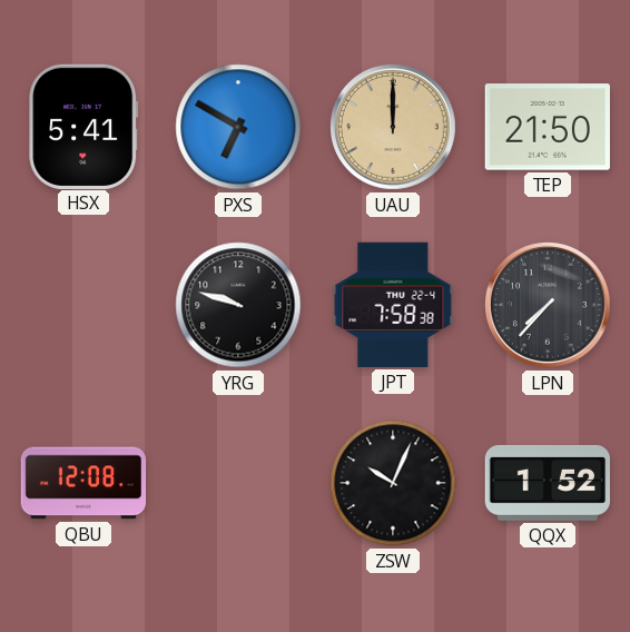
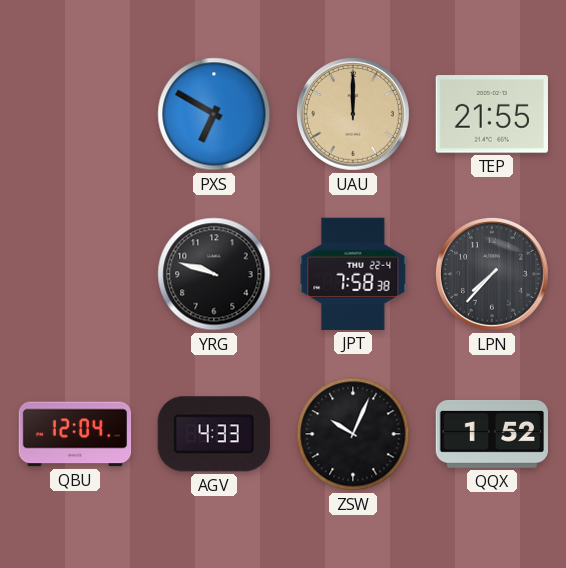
HSX: 5:41 -> none
TEP: 21:50 -> 21:55
QBU: 12:08 -> 12:04
AGV: none -> 4:33
